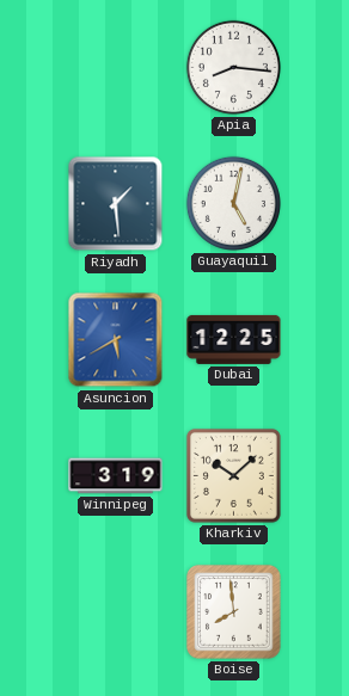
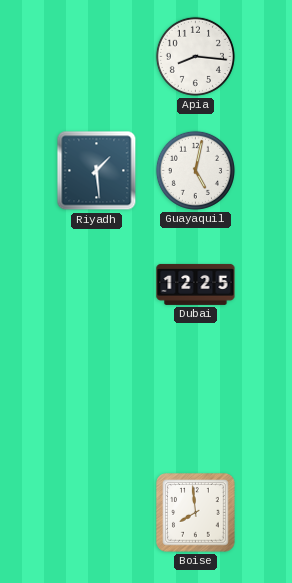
Asuncion: 5:40 -> none
Winnipeg: 3:19 -> none
Kharkiv: 10:08 -> none
